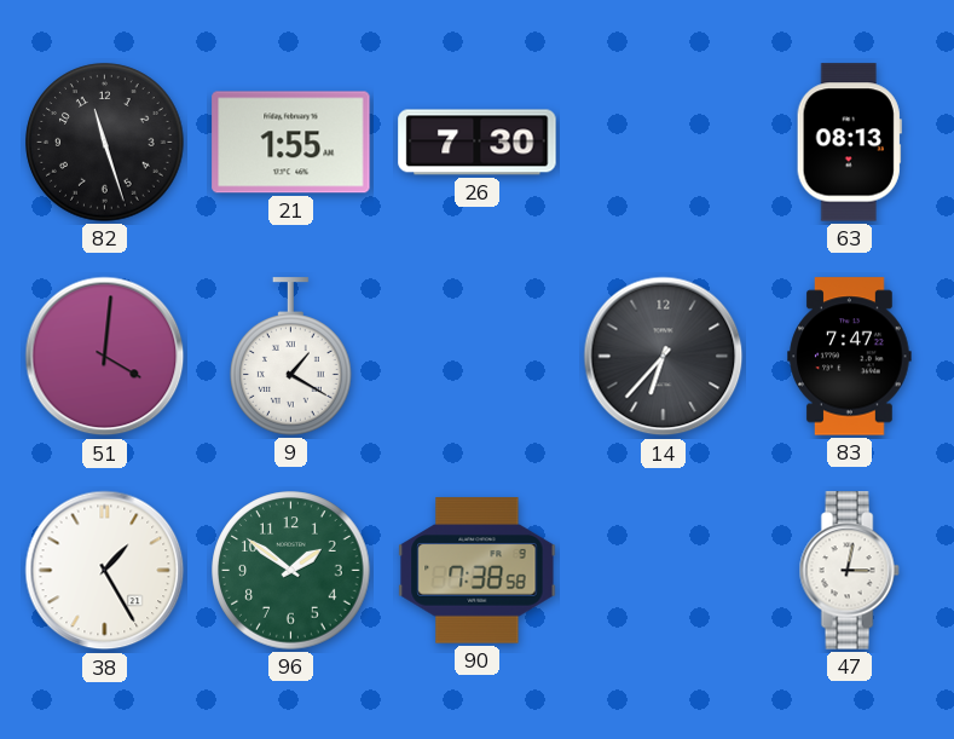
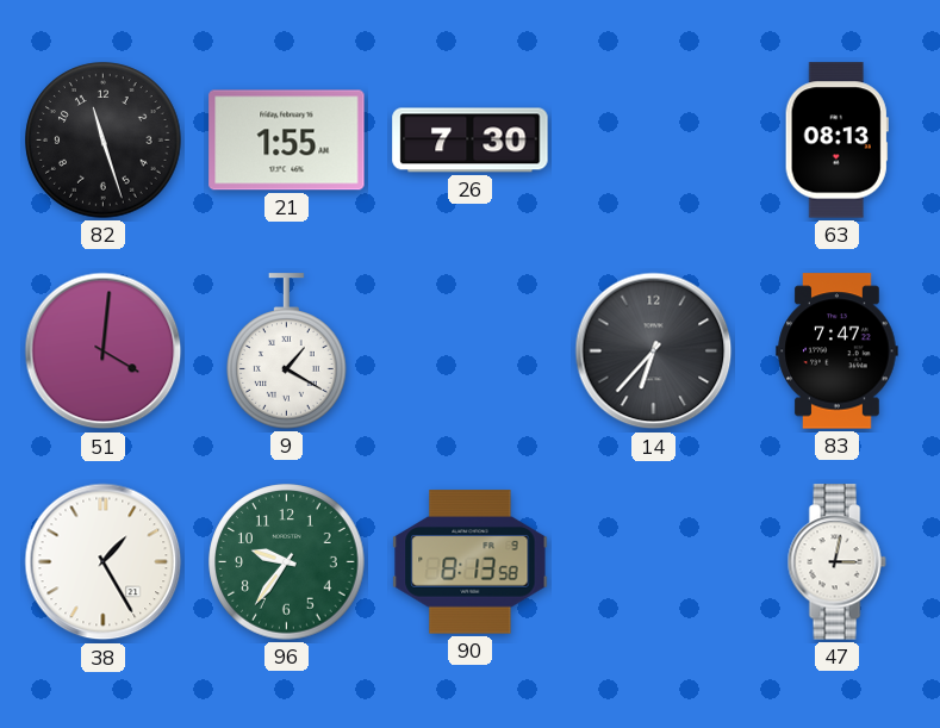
96: 1:51 -> 9:36
90: 7:38 -> 8:13
